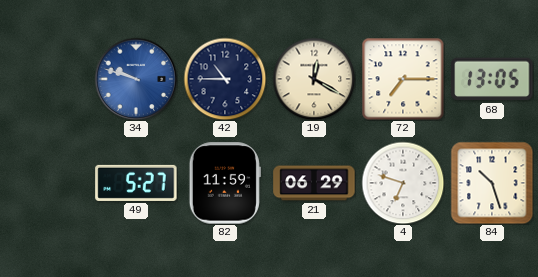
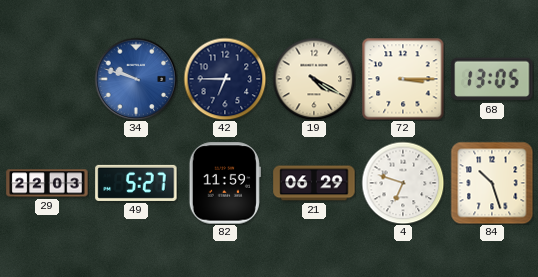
42: 10:45 -> 6:45
19: 12:20 -> 4:20
72: 7:15 -> 3:15
29: none -> 22:03
